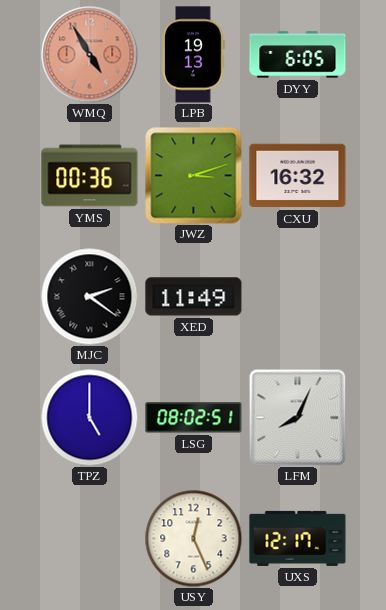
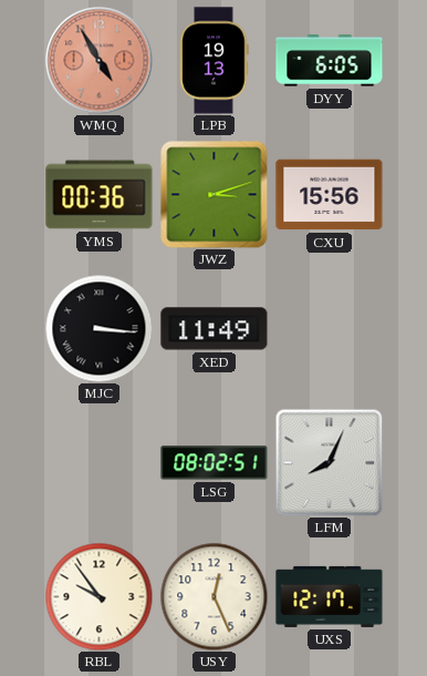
CXU: 16:32 -> 15:56
MJC: 2:21 -> 3:16
TPZ: 5:00 -> none
RBL: none -> 9:54
